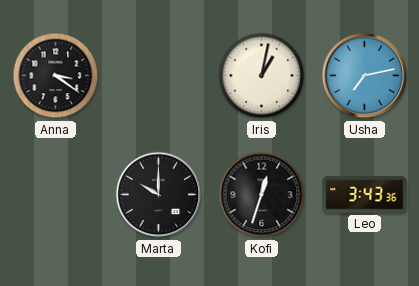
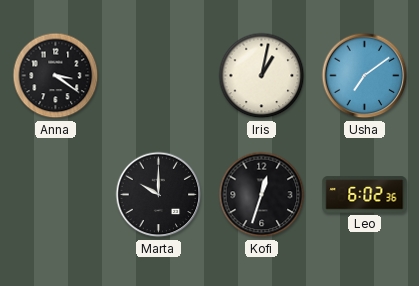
Usha: 7:13 -> 7:09
Leo: 3:43 -> 6:02
